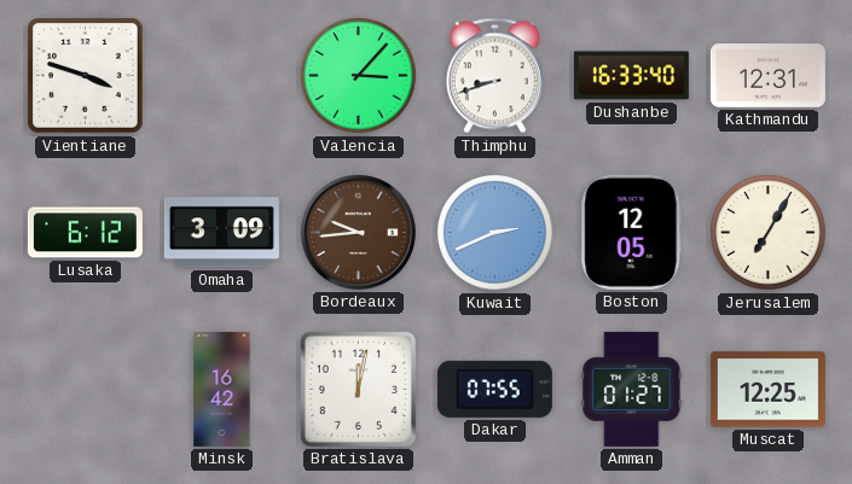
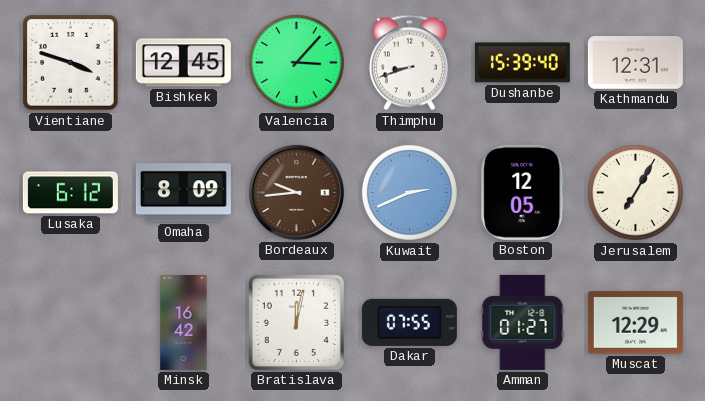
Bishkek: none -> 12:45
Dushanbe: 16:33 -> 15:39
Omaha: 3:09 -> 8:09
Muscat: 12:25 -> 12:29
